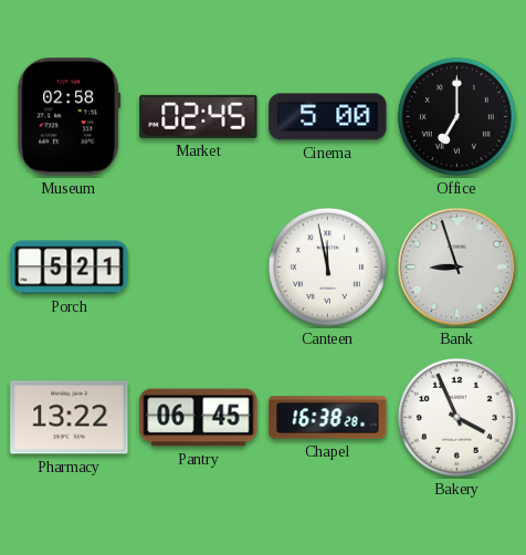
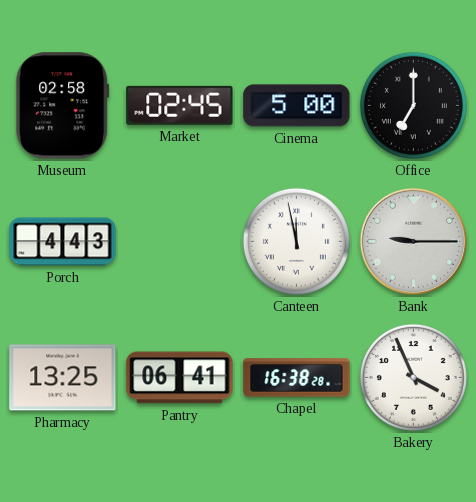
Porch: 5:21 -> 4:43
Bank: 8:57 -> 9:15
Pharmacy: 13:22 -> 13:25
Pantry: 06:45 -> 06:41
